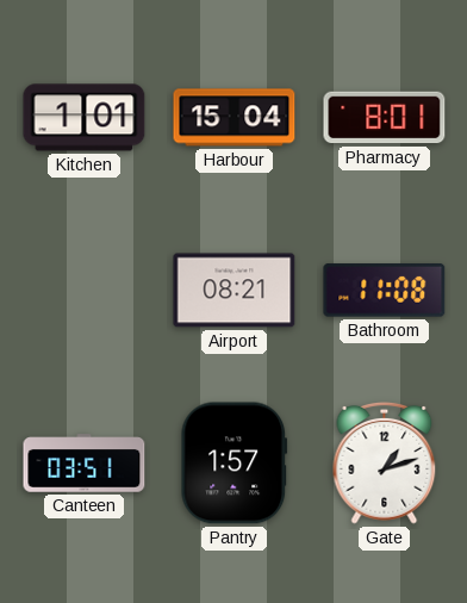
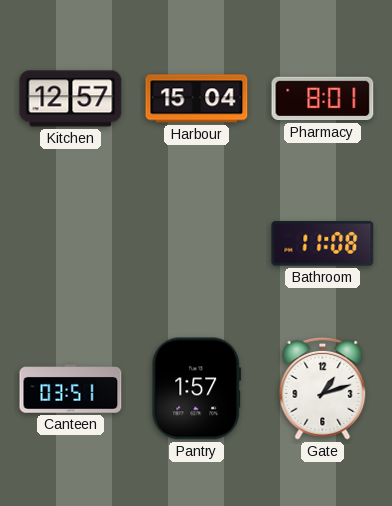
Kitchen: 1:01 -> 12:57
Airport: 08:21 -> none
